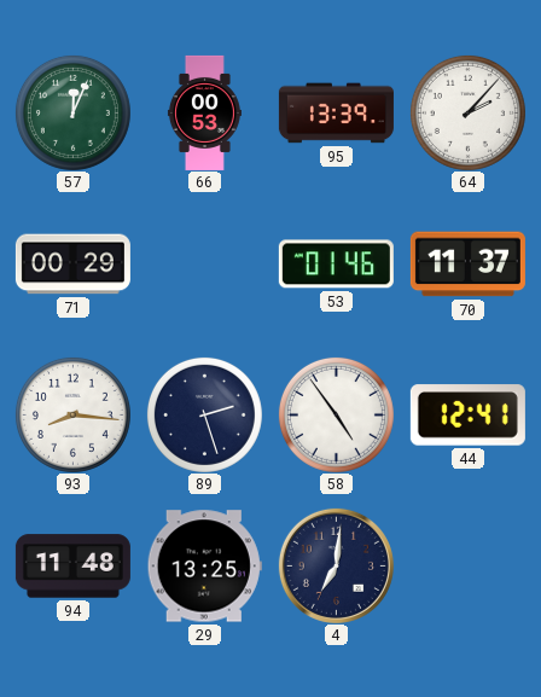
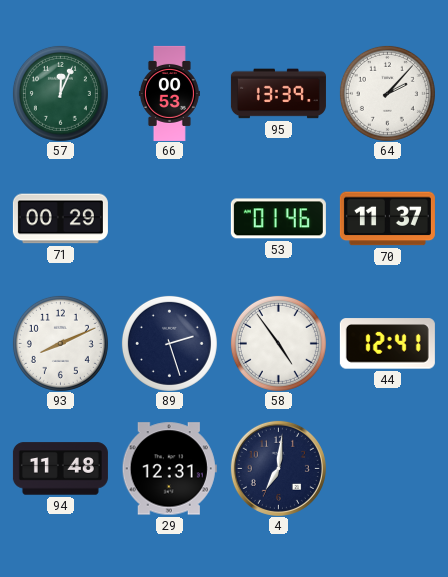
93: 8:16 -> 8:11
29: 13:25 -> 12:31
